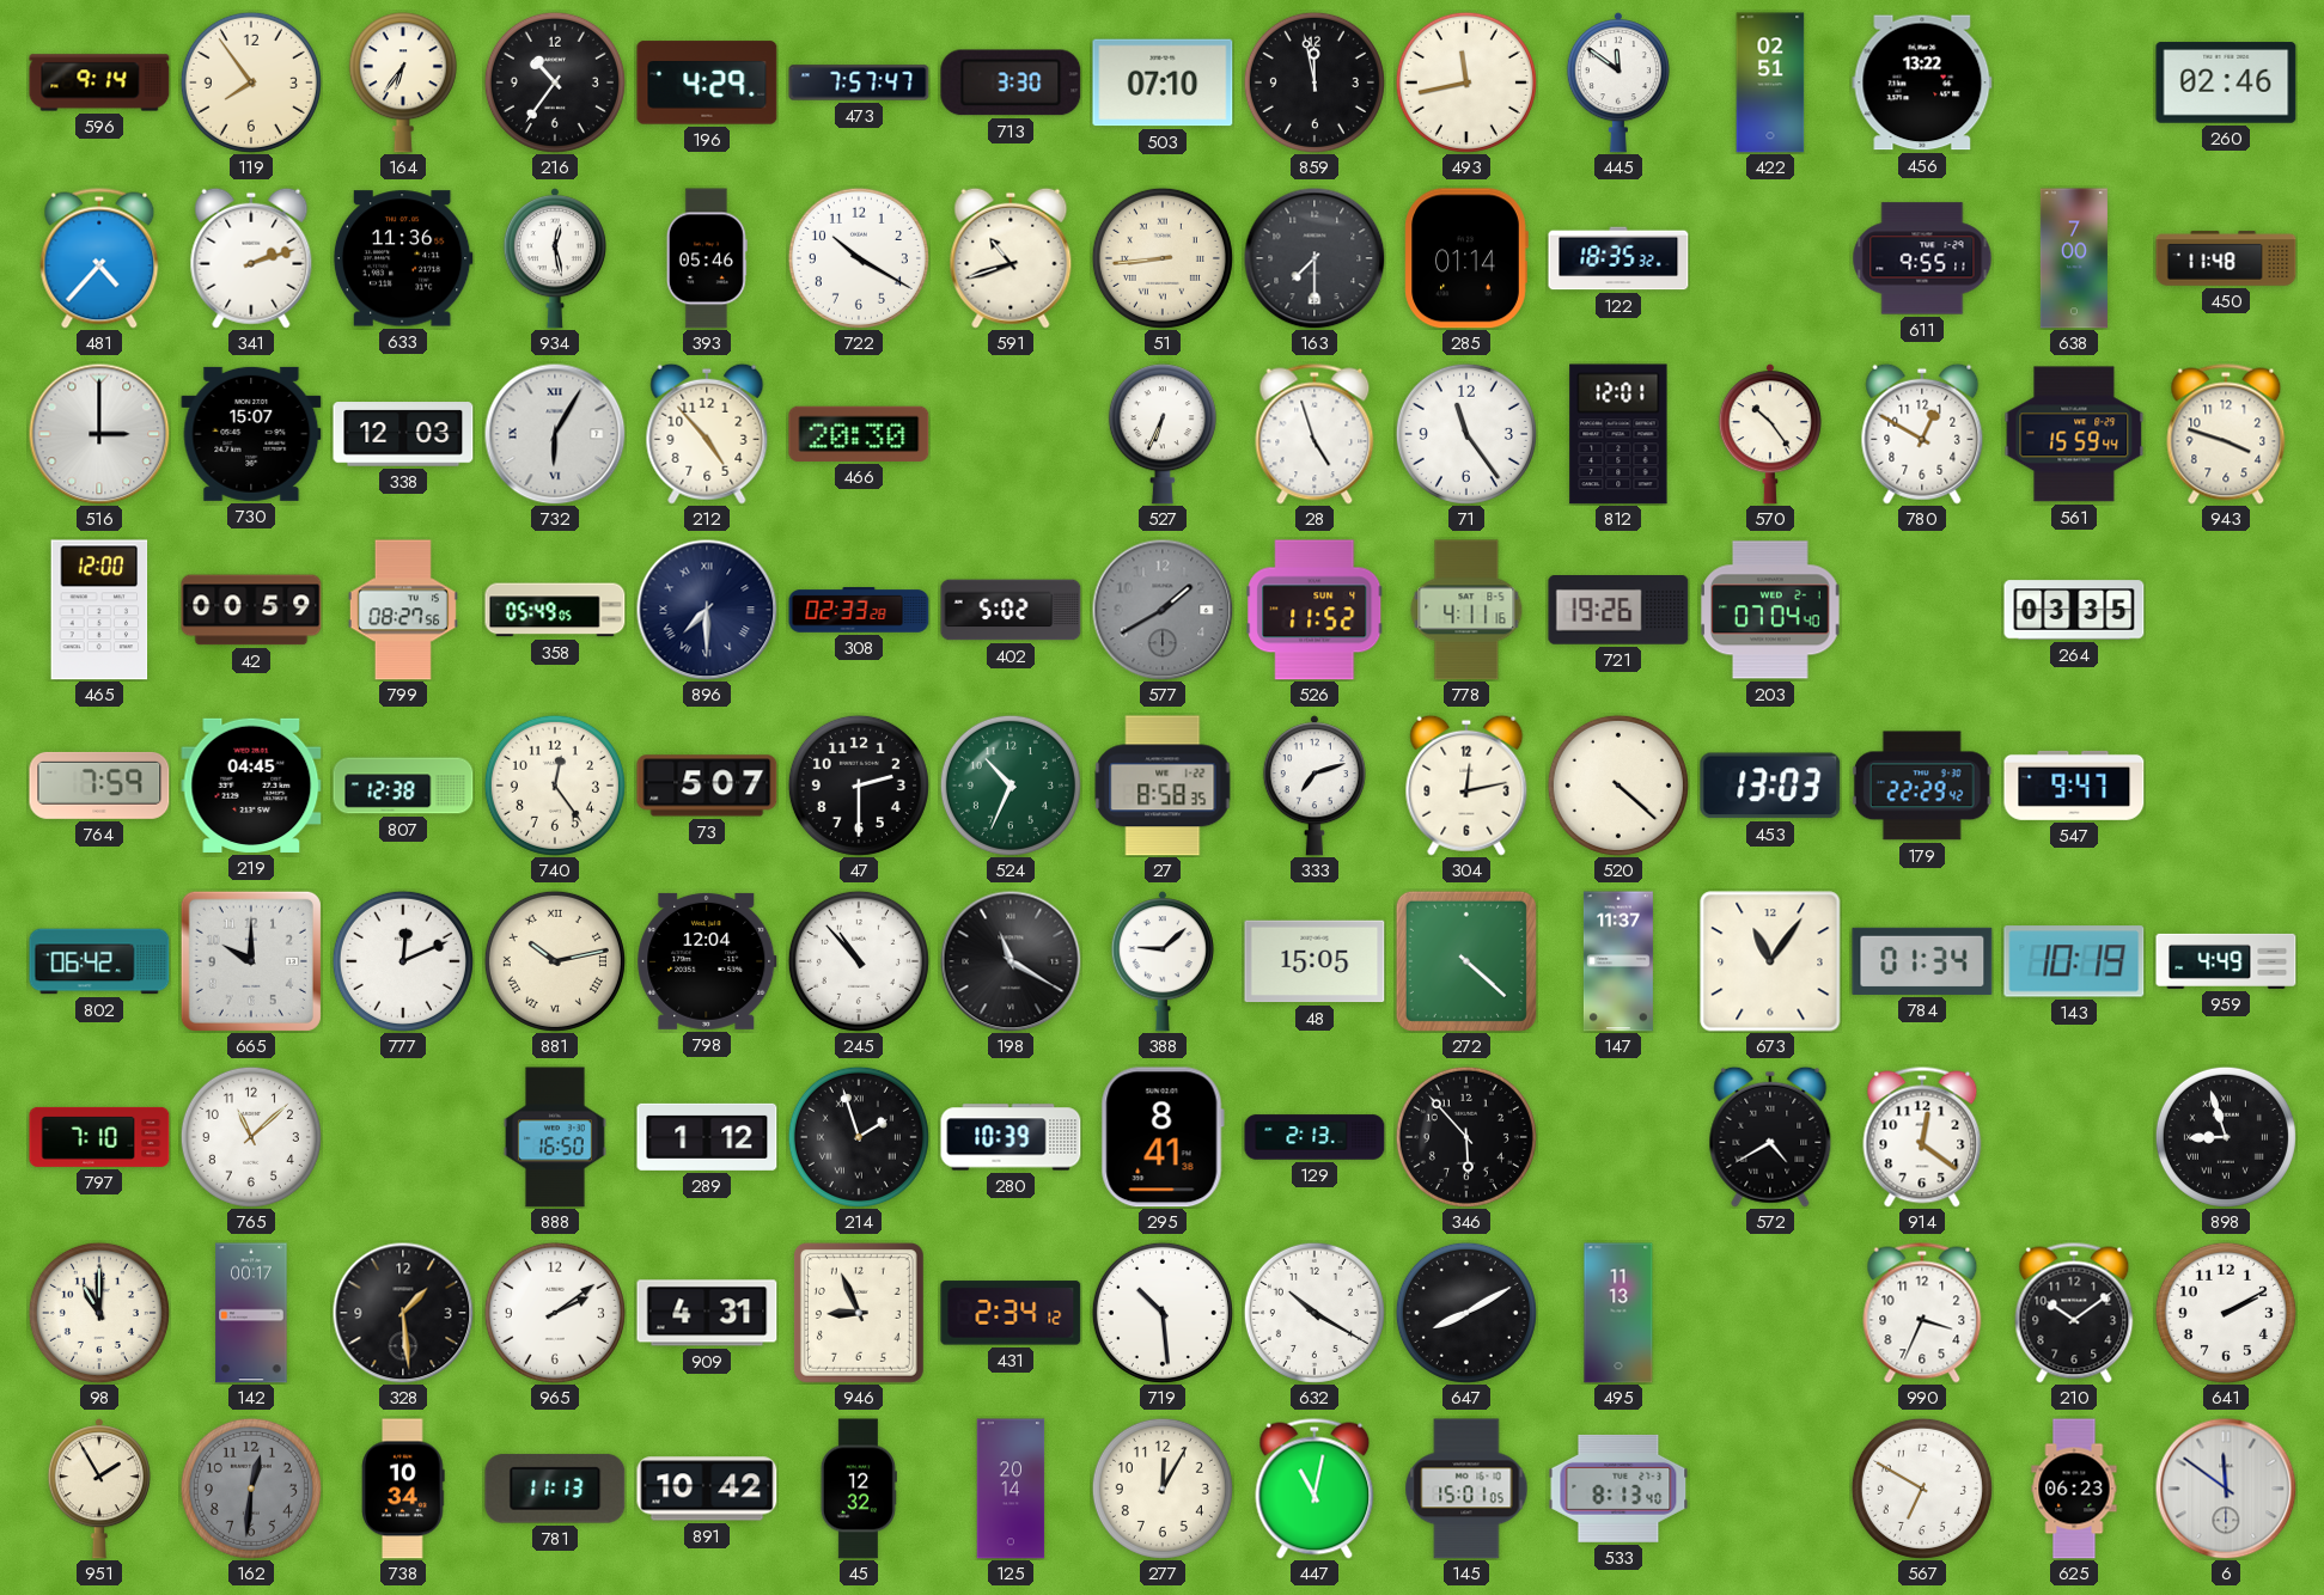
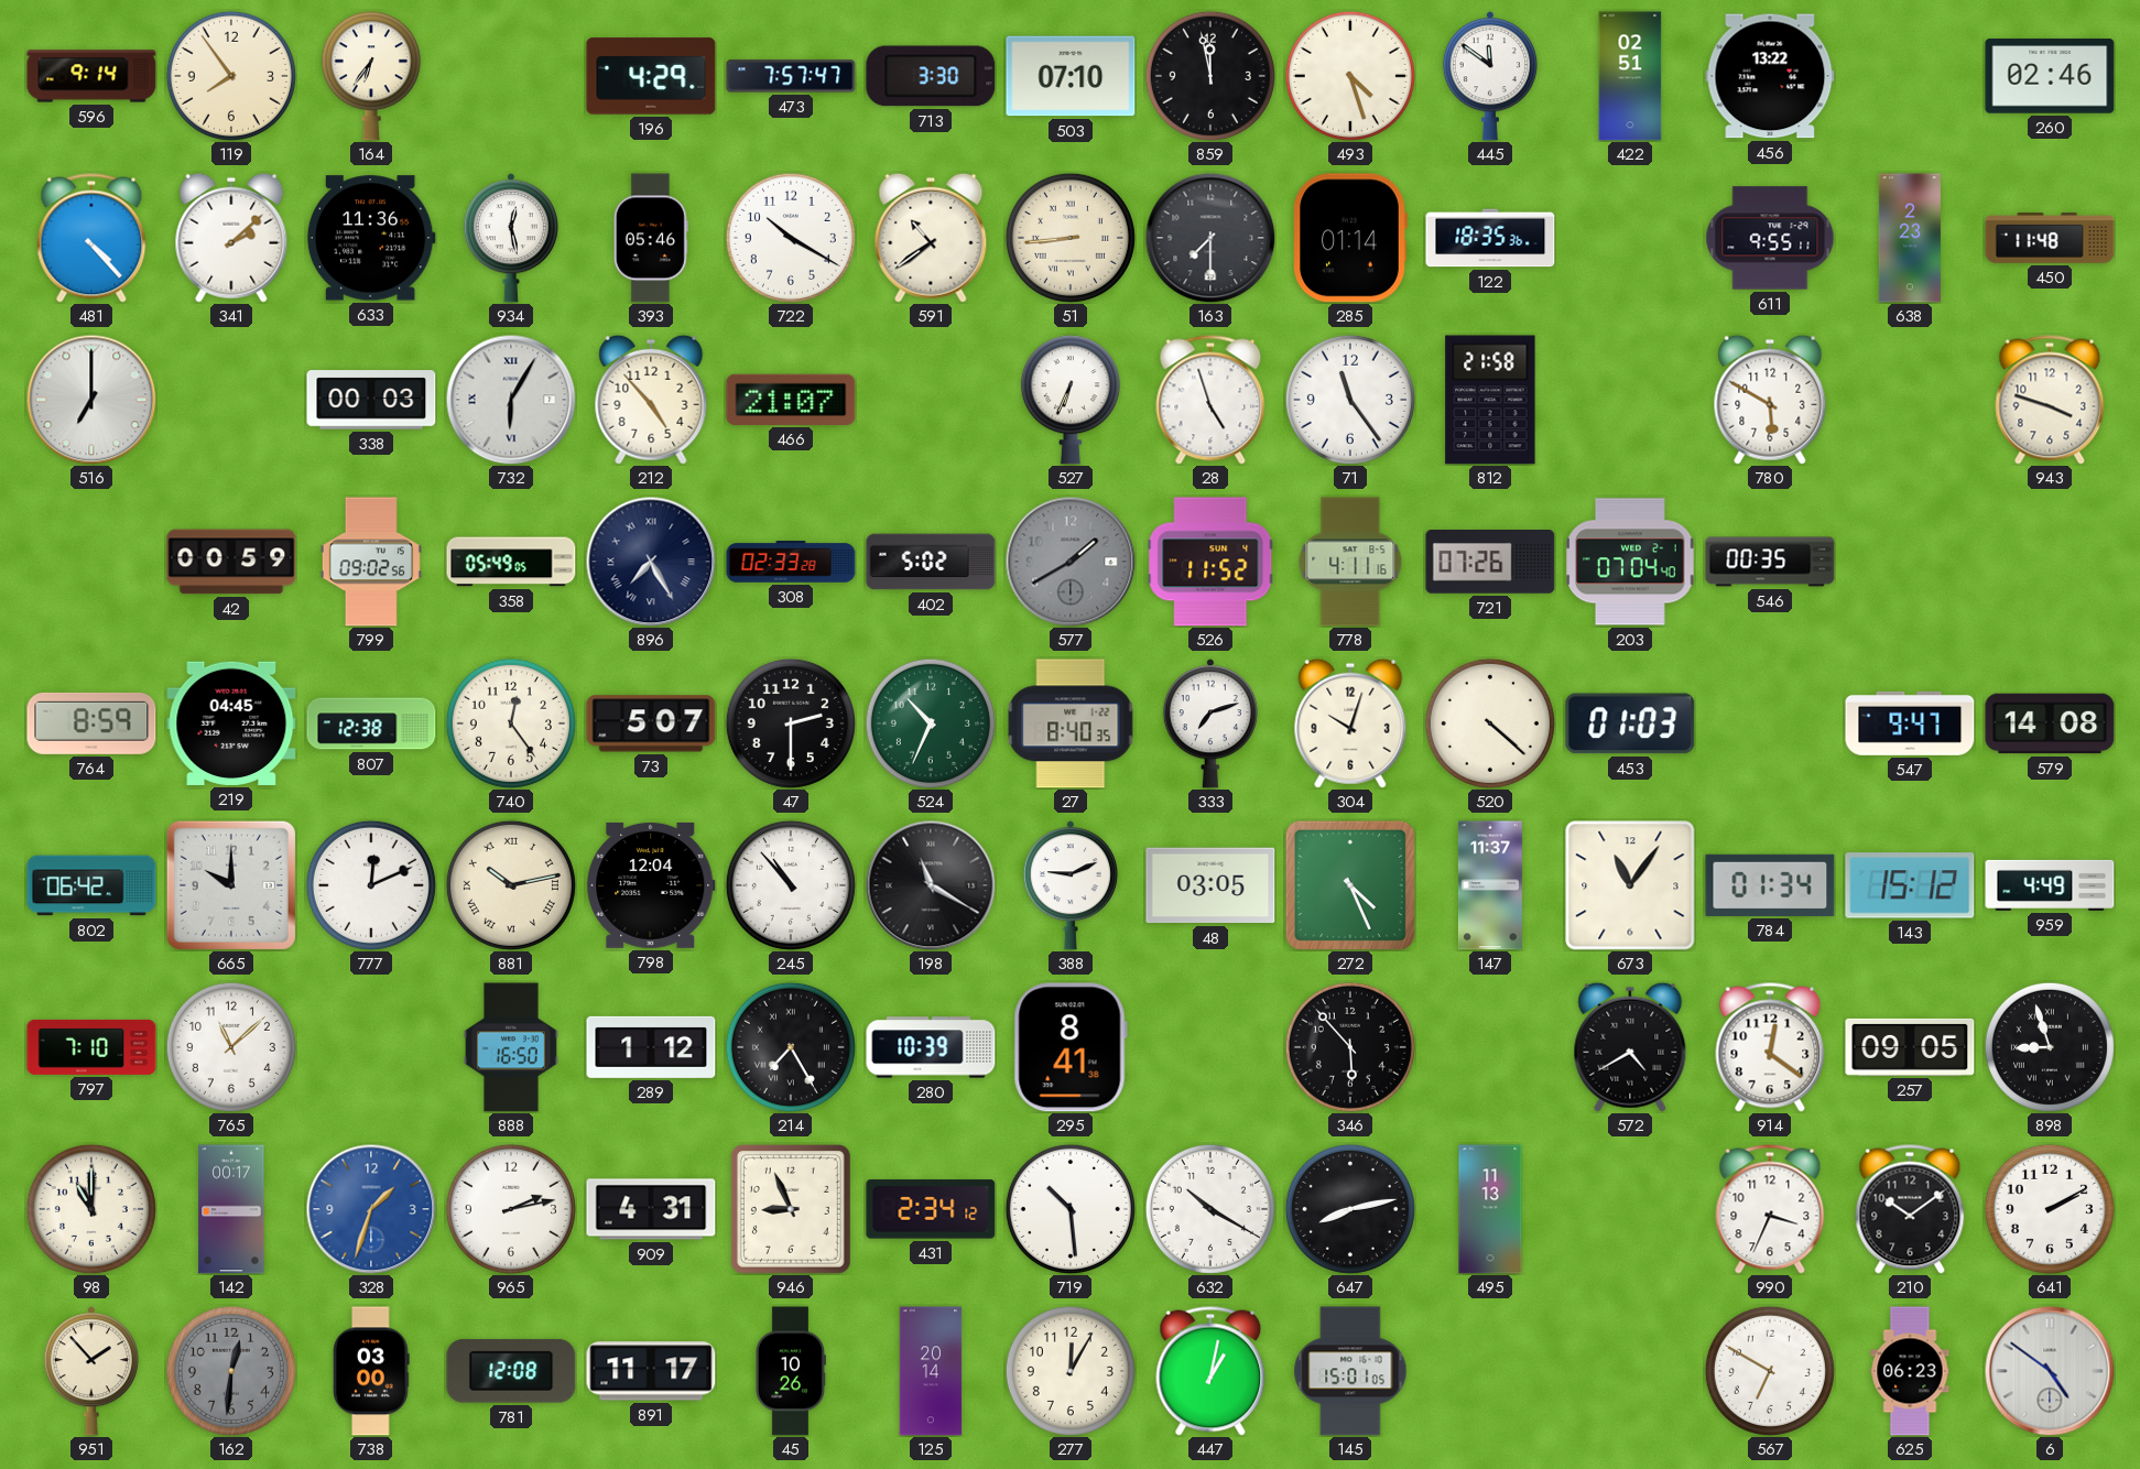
216: 10:36 -> none
493: 11:43 -> 4:27
481: 4:37 -> 4:23
341: 2:12 -> 2:08
591: 10:42 -> 10:39
122: 18:35:32 -> 18:35:36
638: 7:00 -> 2:23
516: 3:00 -> 7:00
730: 15:07 -> none
338: 12:03 -> 00:03
466: 20:30 -> 21:07
812: 12:01 -> 21:58
570: 10:24 -> none
780: 12:50 -> 5:50
561: 15:59 -> none
465: 12:00 -> none
799: 08:27 -> 09:02
896: 7:30 -> 7:25
721: 19:26 -> 07:26
546: none -> 00:35
264: 03:35 -> none
764: 7:59 -> 8:59
27: 8:58 -> 8:40
304: 12:13 -> 10:03
453: 13:03 -> 01:03
179: 22:29 -> none
579: none -> 14:08
388: 9:08 -> 9:11
48: 15:05 -> 03:05
272: 4:22 -> 4:26
143: 10:19 -> 15:12
214: 1:57 -> 7:25
129: 2:13 -> none
257: none -> 09:05
328: 1:29 -> 1:33
328 dial: black -> blue
965: 2:09 -> 2:13
647: 8:10 -> 8:13
951: 1:55 -> 1:53
738: 10:34 -> 03:00
781: 11:13 -> 12:08
891: 10:42 -> 11:17
45: 12:32 -> 10:26
447: 11:02 -> 1:02
533: 8:13 -> none
6: 11:51 -> 4:51
